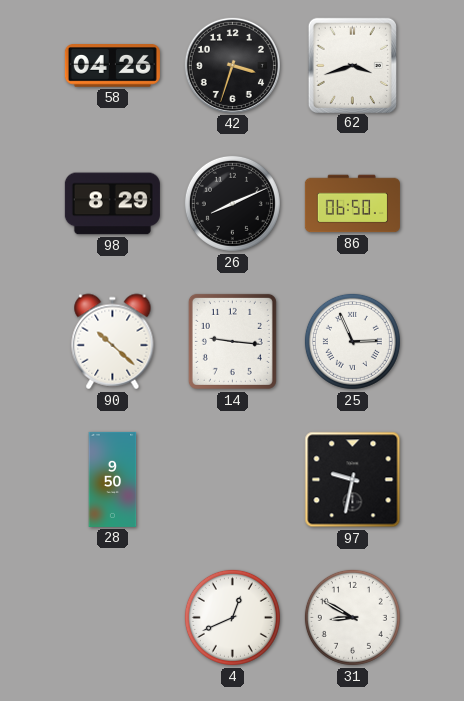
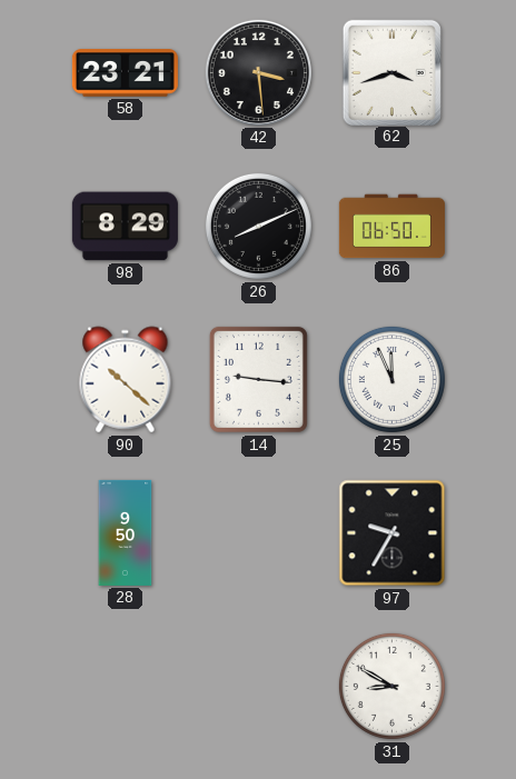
58: 04:26 -> 23:21
42: 3:33 -> 3:29
25: 2:56 -> 11:56
97: 9:32 -> 9:35
4: 12:41 -> none
